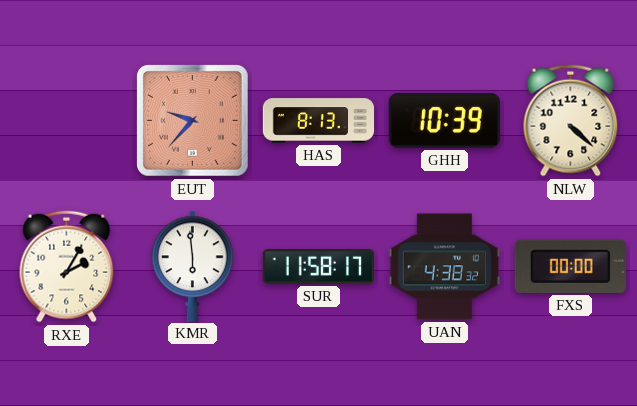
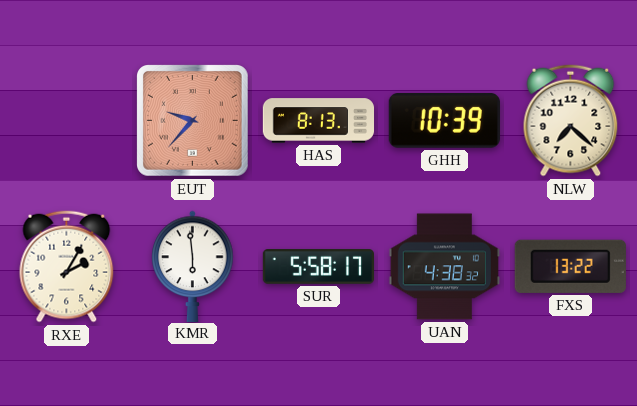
NLW: 4:22 -> 7:22
SUR: 11:58 -> 5:58
FXS: 00:00 -> 13:22
